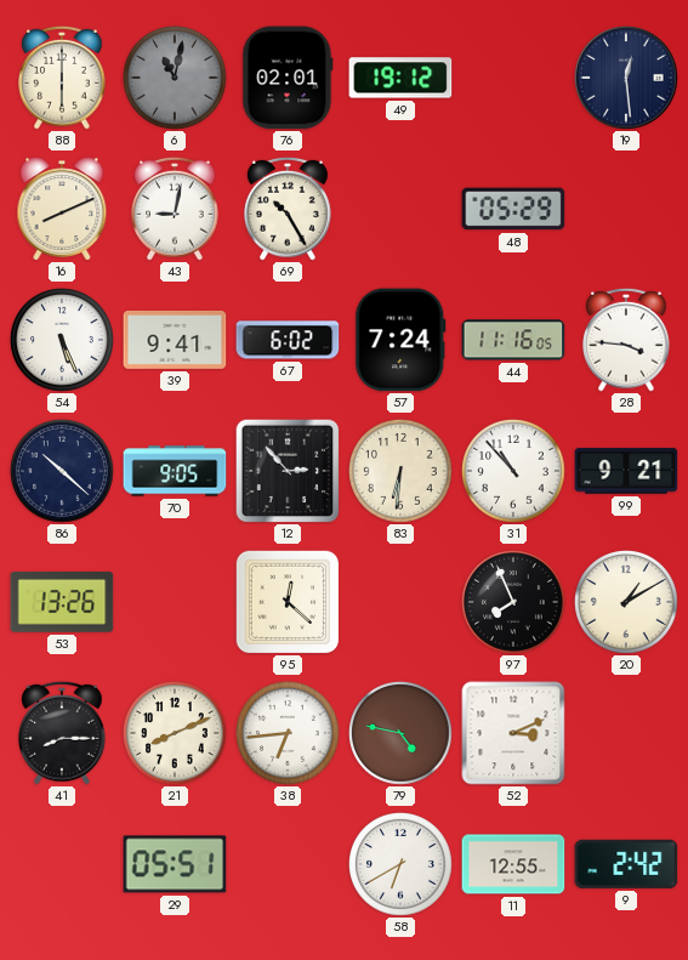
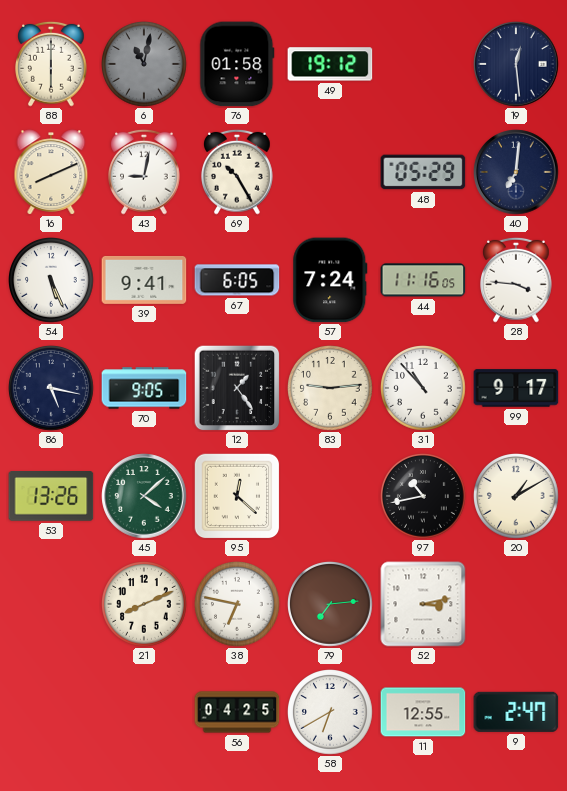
76: 02:01 -> 01:58
40: none -> 7:01
67: 6:02 -> 6:05
86: 10:22 -> 5:17
12: 2:53 -> 1:24
83: 6:31 -> 9:14
99: 9:21 -> 9:17
45: none -> 4:08
97: 7:56 -> 10:43
41: 8:15 -> none
38: 6:44 -> 6:47
79: 4:47 -> 7:14
52: 3:11 -> 3:13
29: 05:51 -> none
56: none -> 04:25
9: 2:42 -> 2:47
